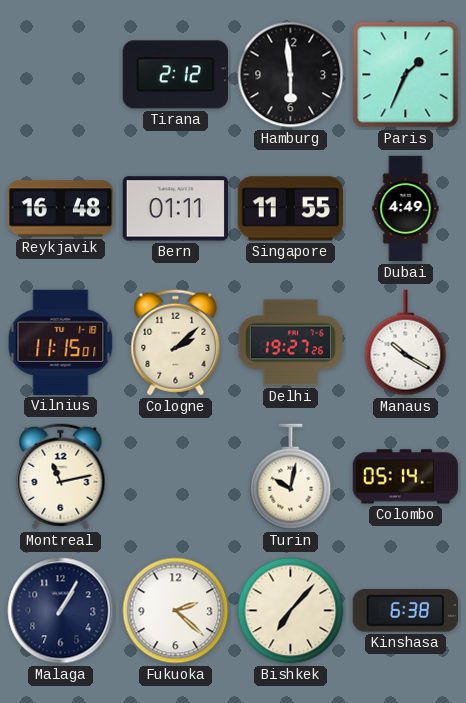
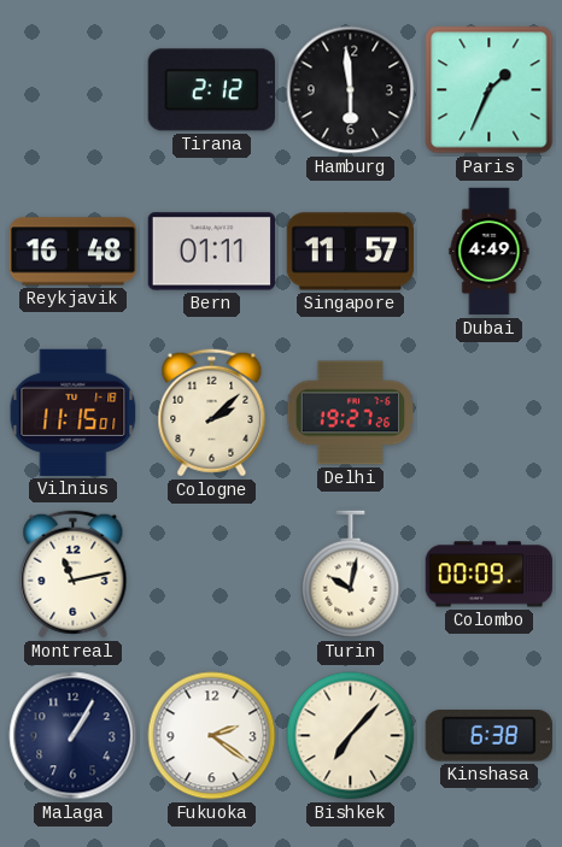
Singapore: 11:55 -> 11:57
Manaus: 10:20 -> none
Colombo: 05:14 -> 00:09
Fukuoka: 2:22 -> 2:21
